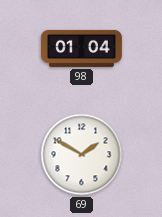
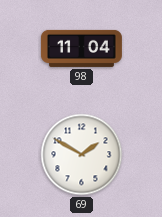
98: 01:04 -> 11:04
